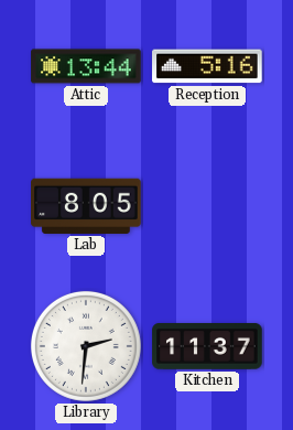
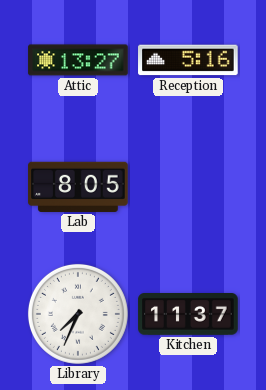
Attic: 13:44 -> 13:27
Library: 2:31 -> 7:34
